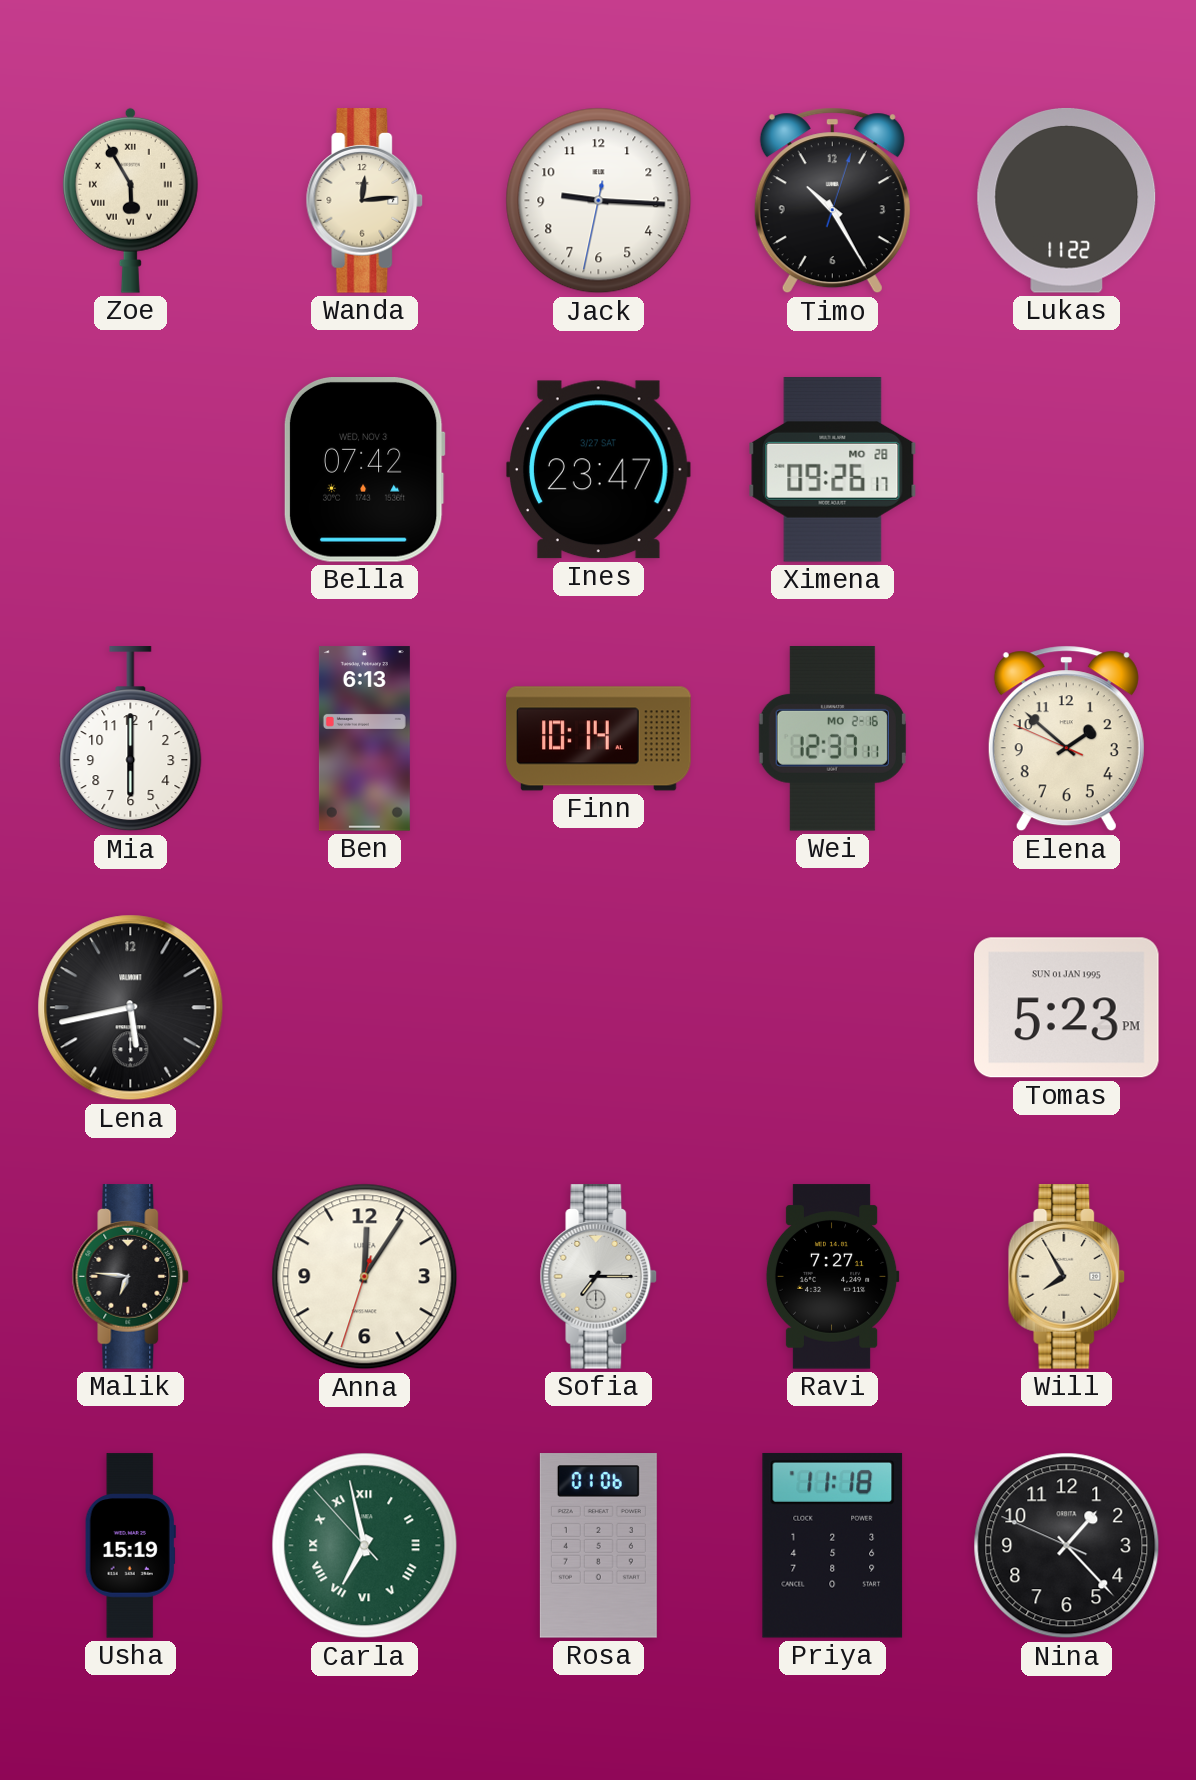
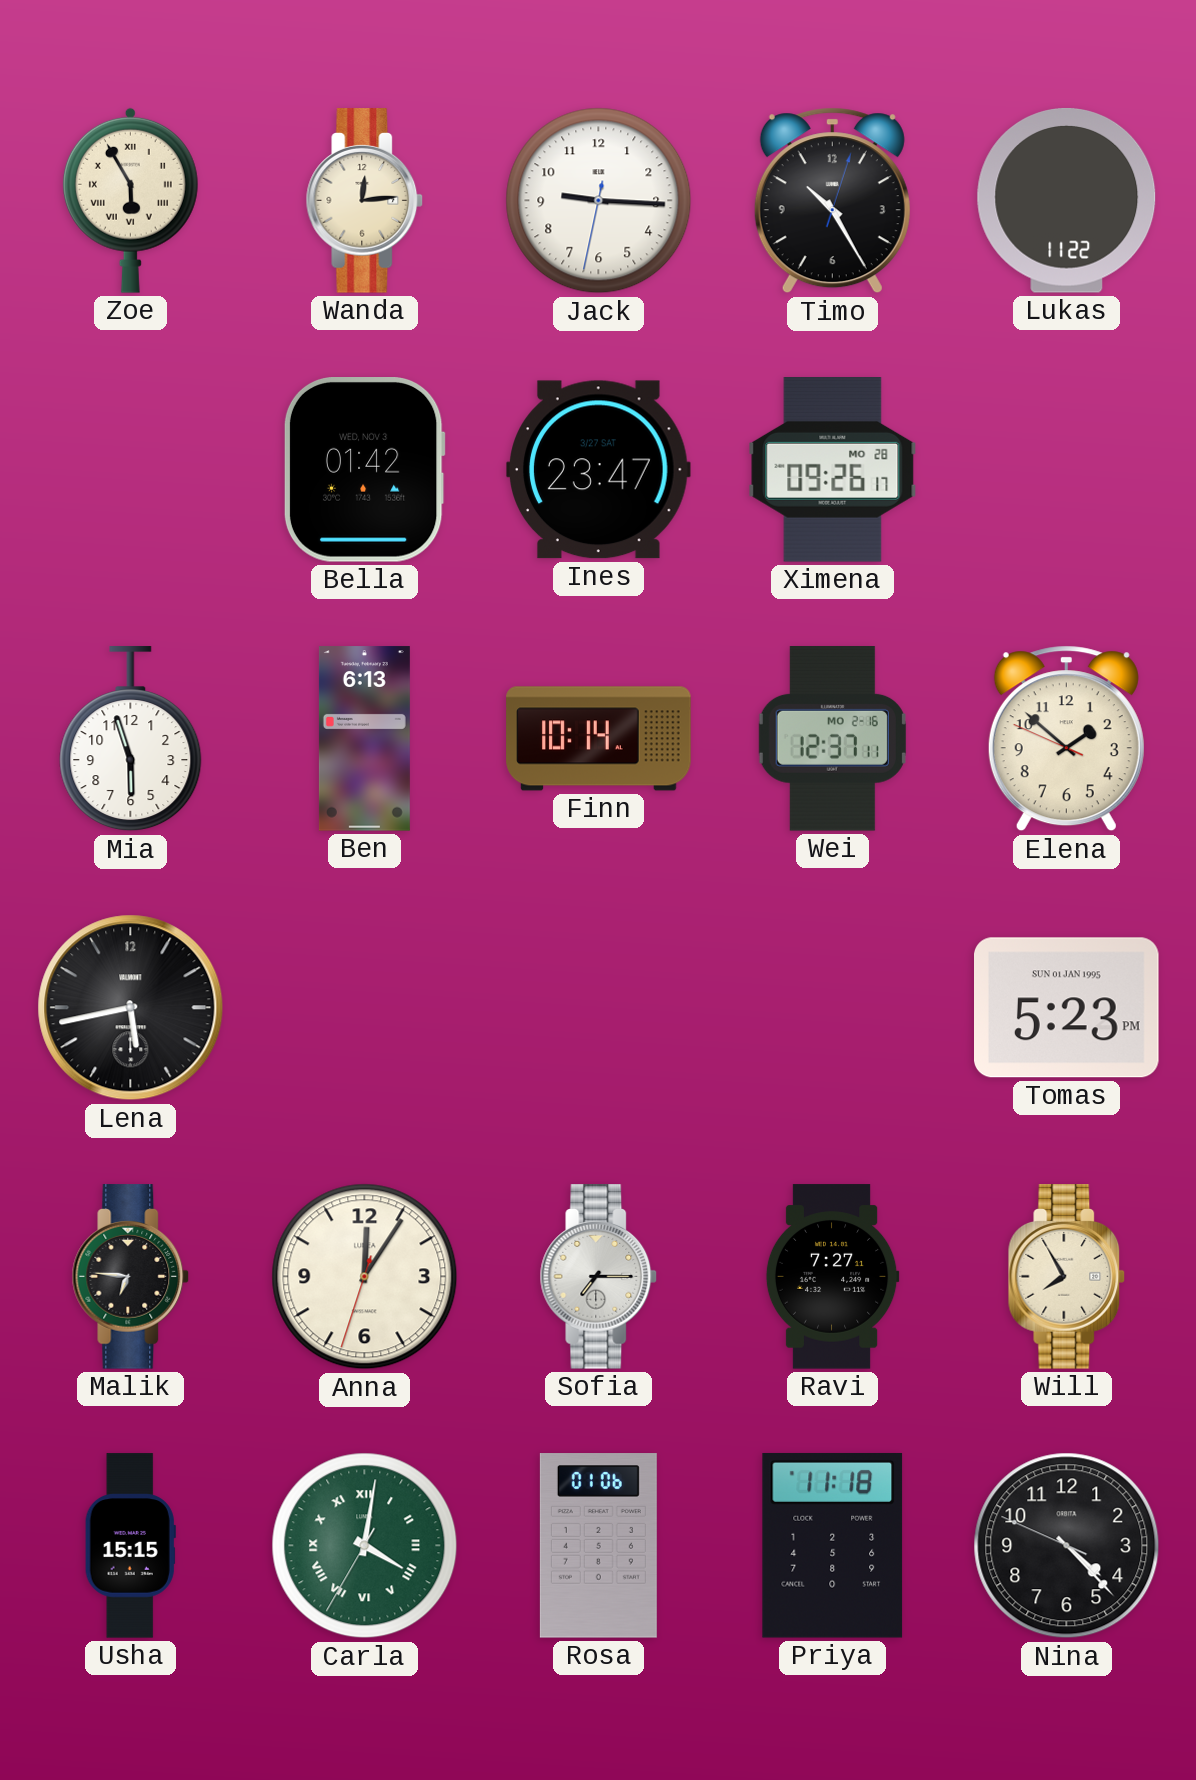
Bella: 07:42 -> 01:42
Mia: 6:00 -> 5:57
Usha: 15:19 -> 15:15
Carla: 6:57 -> 4:01
Nina: 1:22 -> 4:22
